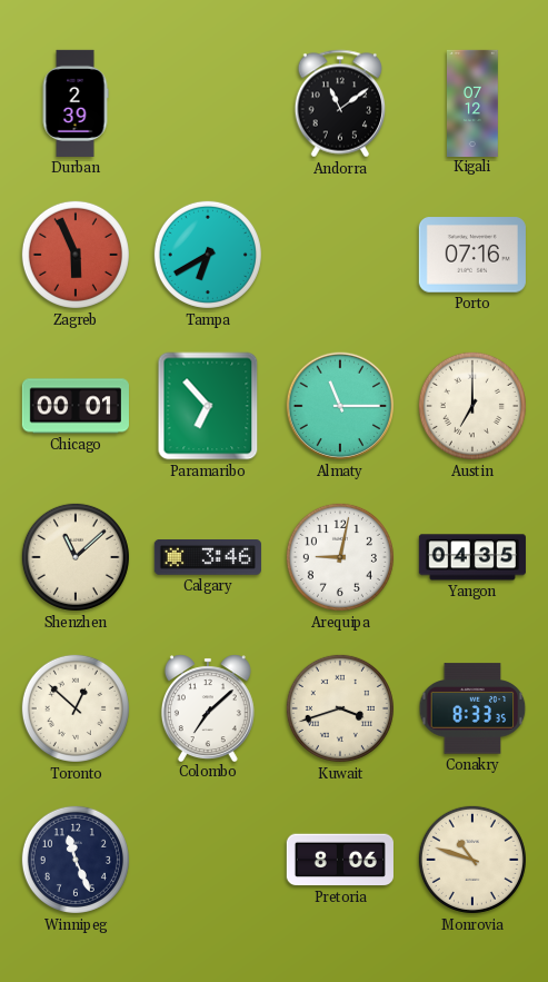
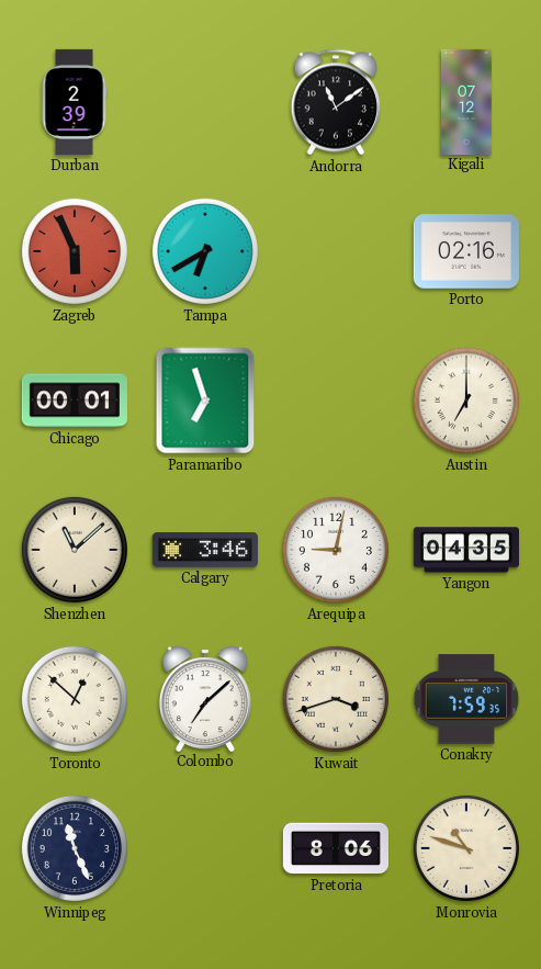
Porto: 07:16 -> 02:16
Paramaribo: 6:53 -> 6:57
Almaty: 11:15 -> none
Conakry: 8:33 -> 7:59
